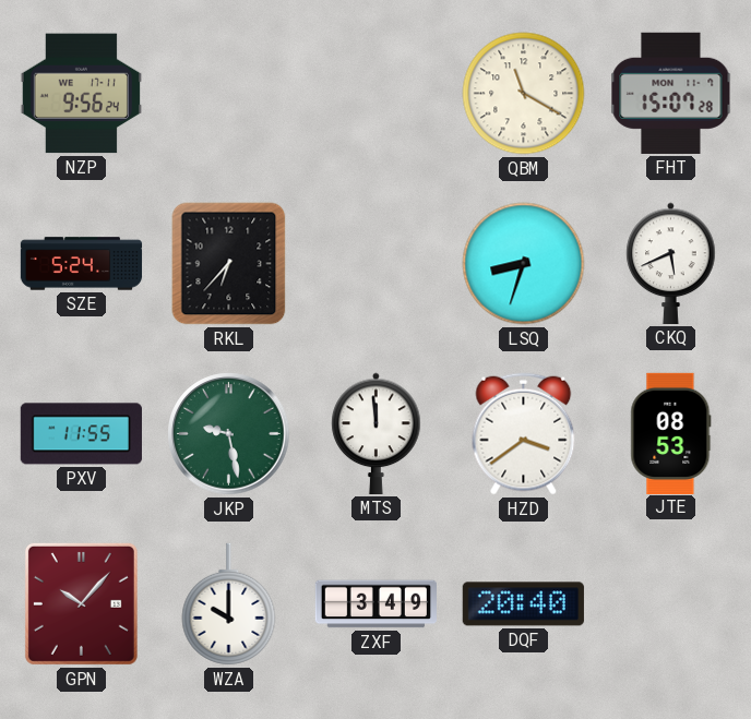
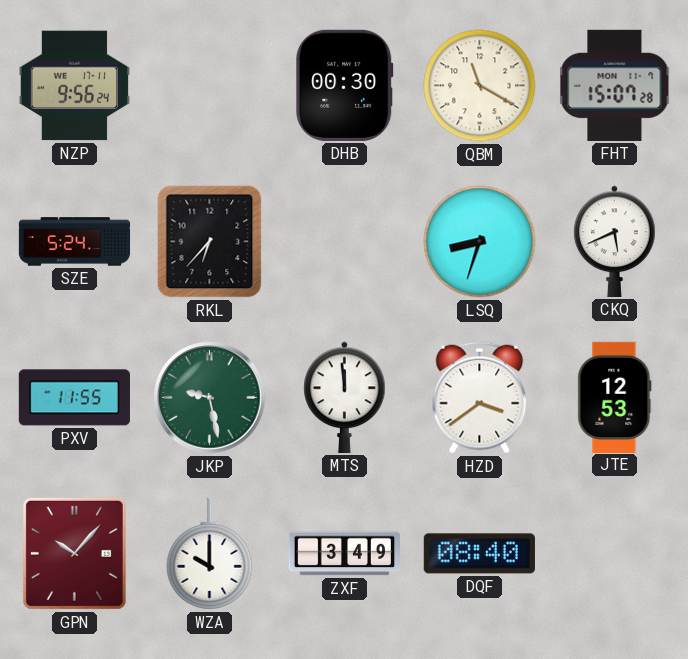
DHB: none -> 00:30
JTE: 08:53 -> 12:53
DQF: 20:40 -> 08:40
